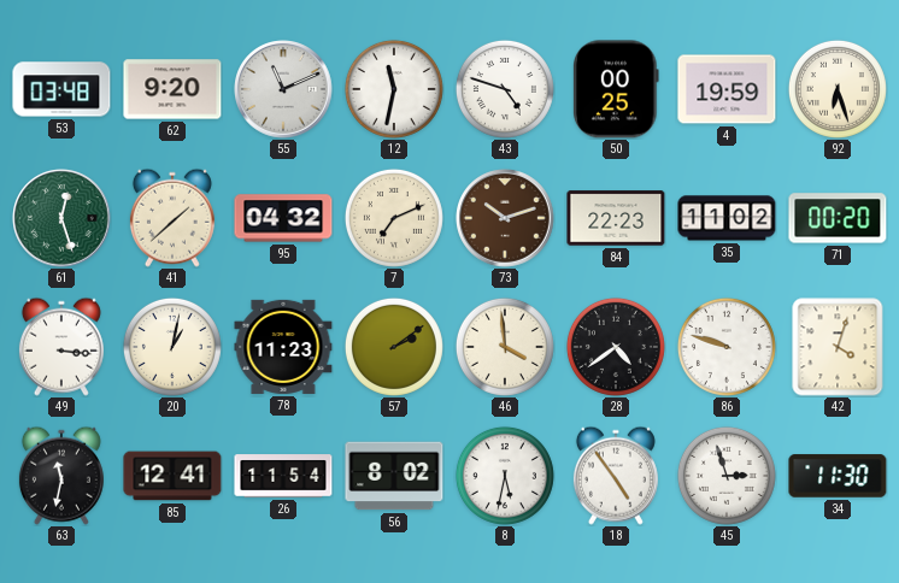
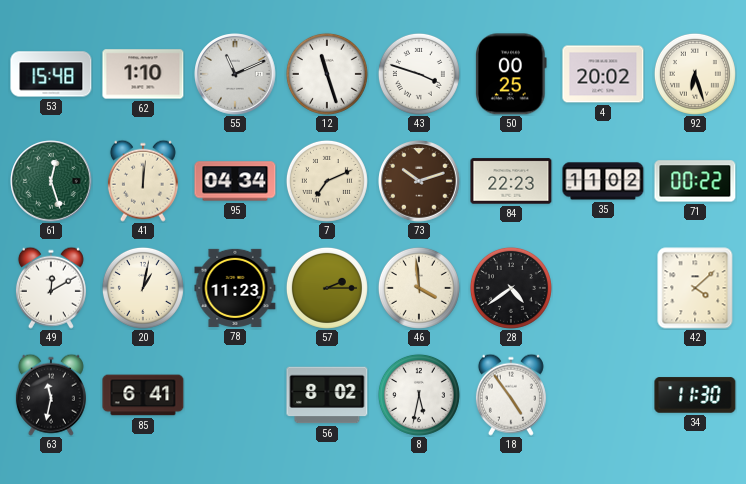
53: 03:48 -> 15:48
62: 9:20 -> 1:10
12: 11:32 -> 11:27
43: 4:48 -> 3:48
4: 19:59 -> 20:02
41: 1:38 -> 12:01
95: 04:32 -> 04:34
71: 00:20 -> 00:22
49: 3:16 -> 12:10
57: 2:09 -> 2:15
86: 9:48 -> none
42: 4:03 -> 4:08
85: 12:41 -> 6:41
26: 11:54 -> none
45: 2:57 -> none
